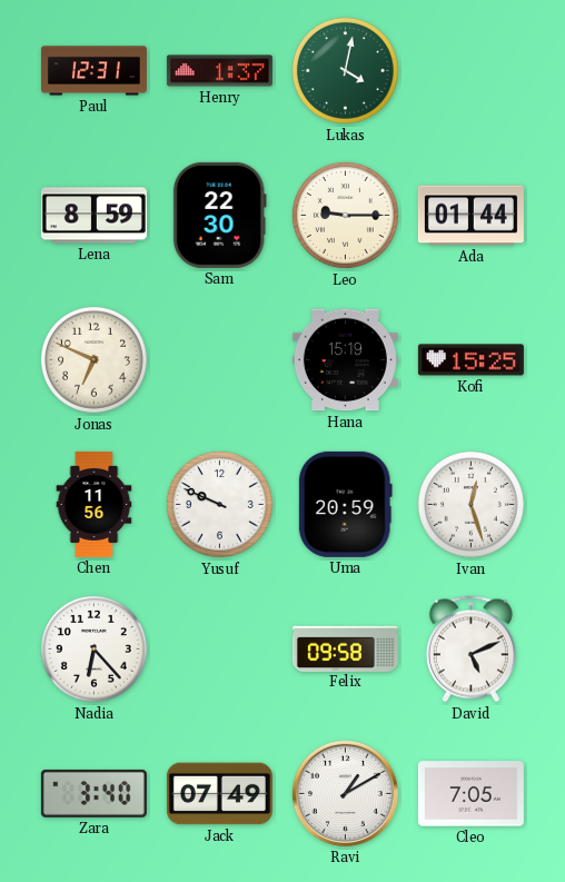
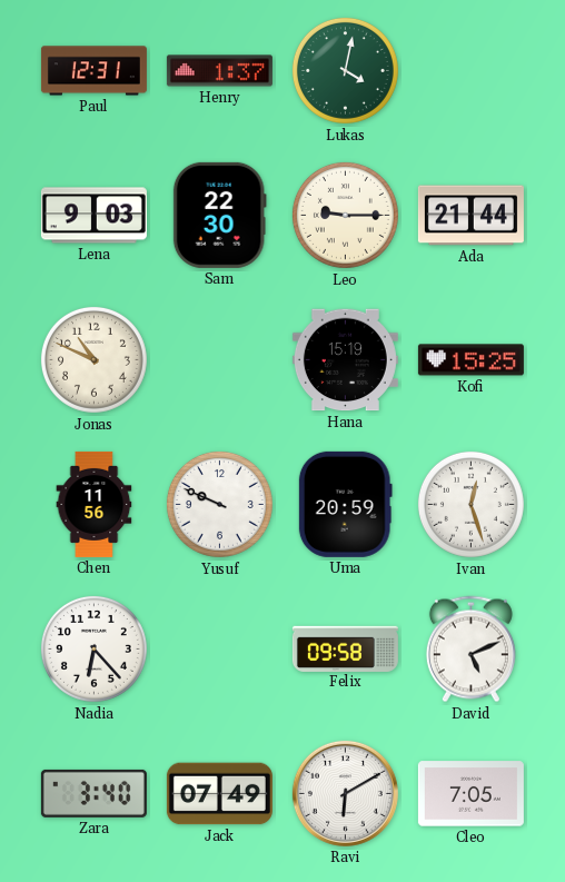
Lena: 8:59 -> 9:03
Ada: 01:44 -> 21:44
Jonas: 6:49 -> 10:49
Ravi: 1:10 -> 6:10
